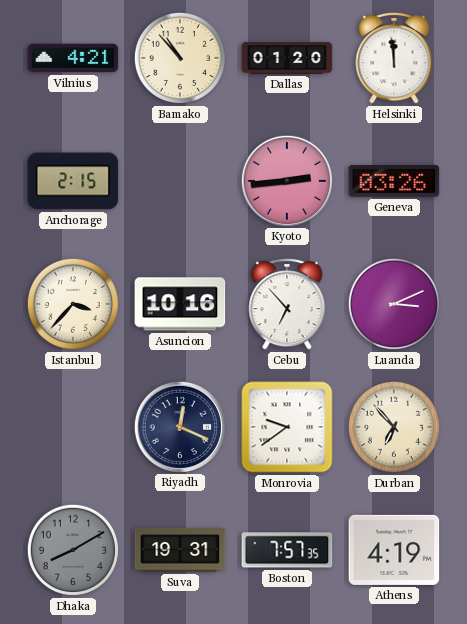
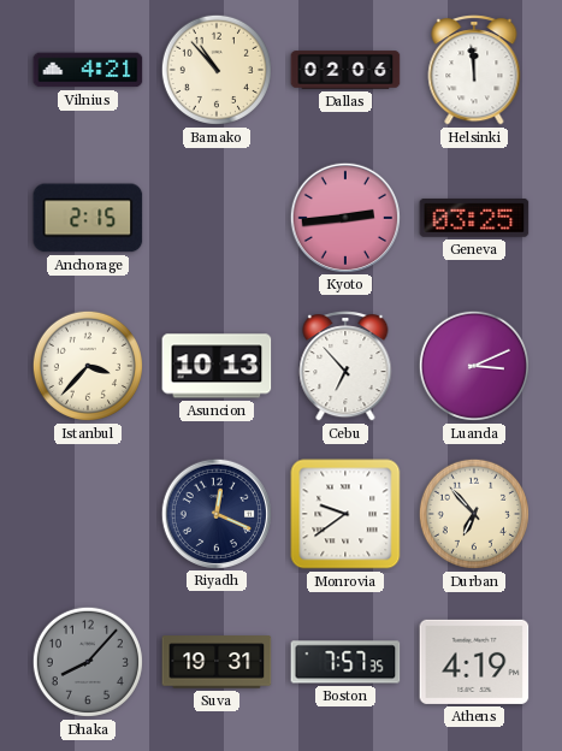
Dallas: 01:20 -> 02:06
Geneva: 03:26 -> 03:25
Asuncion: 10:16 -> 10:13
Dhaka: 8:10 -> 8:07
